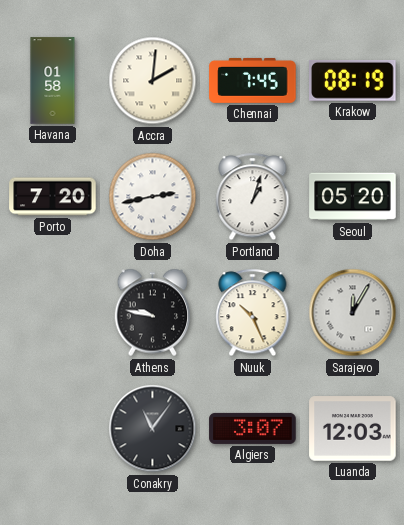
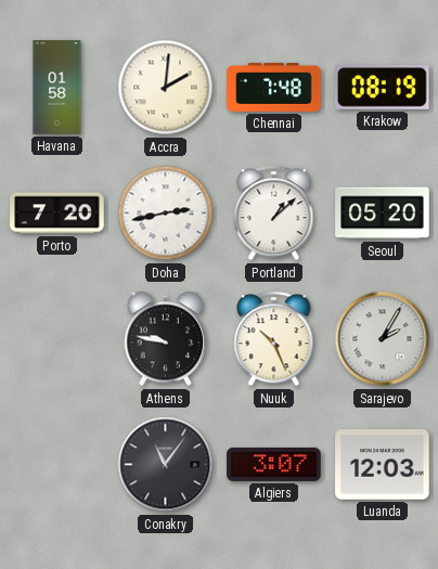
Chennai: 7:45 -> 7:48
Portland: 1:03 -> 1:08
Sarajevo: 12:05 -> 2:05
